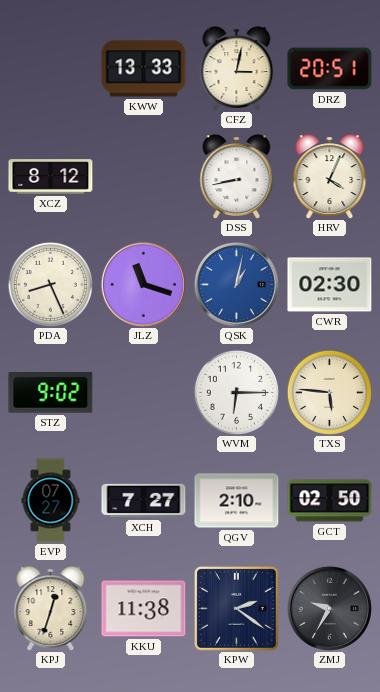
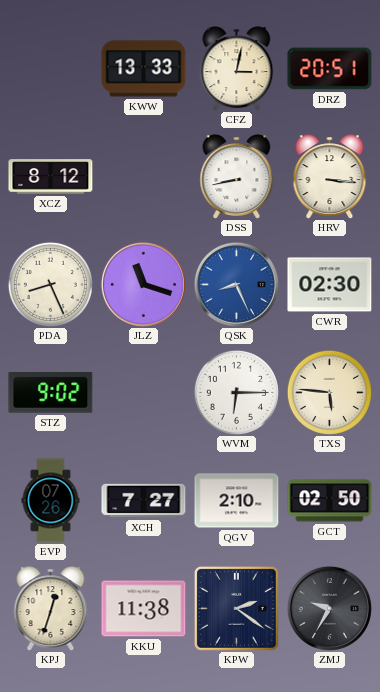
HRV: 4:04 -> 3:16
QSK: 1:02 -> 8:26
EVP: 07:27 -> 07:26
